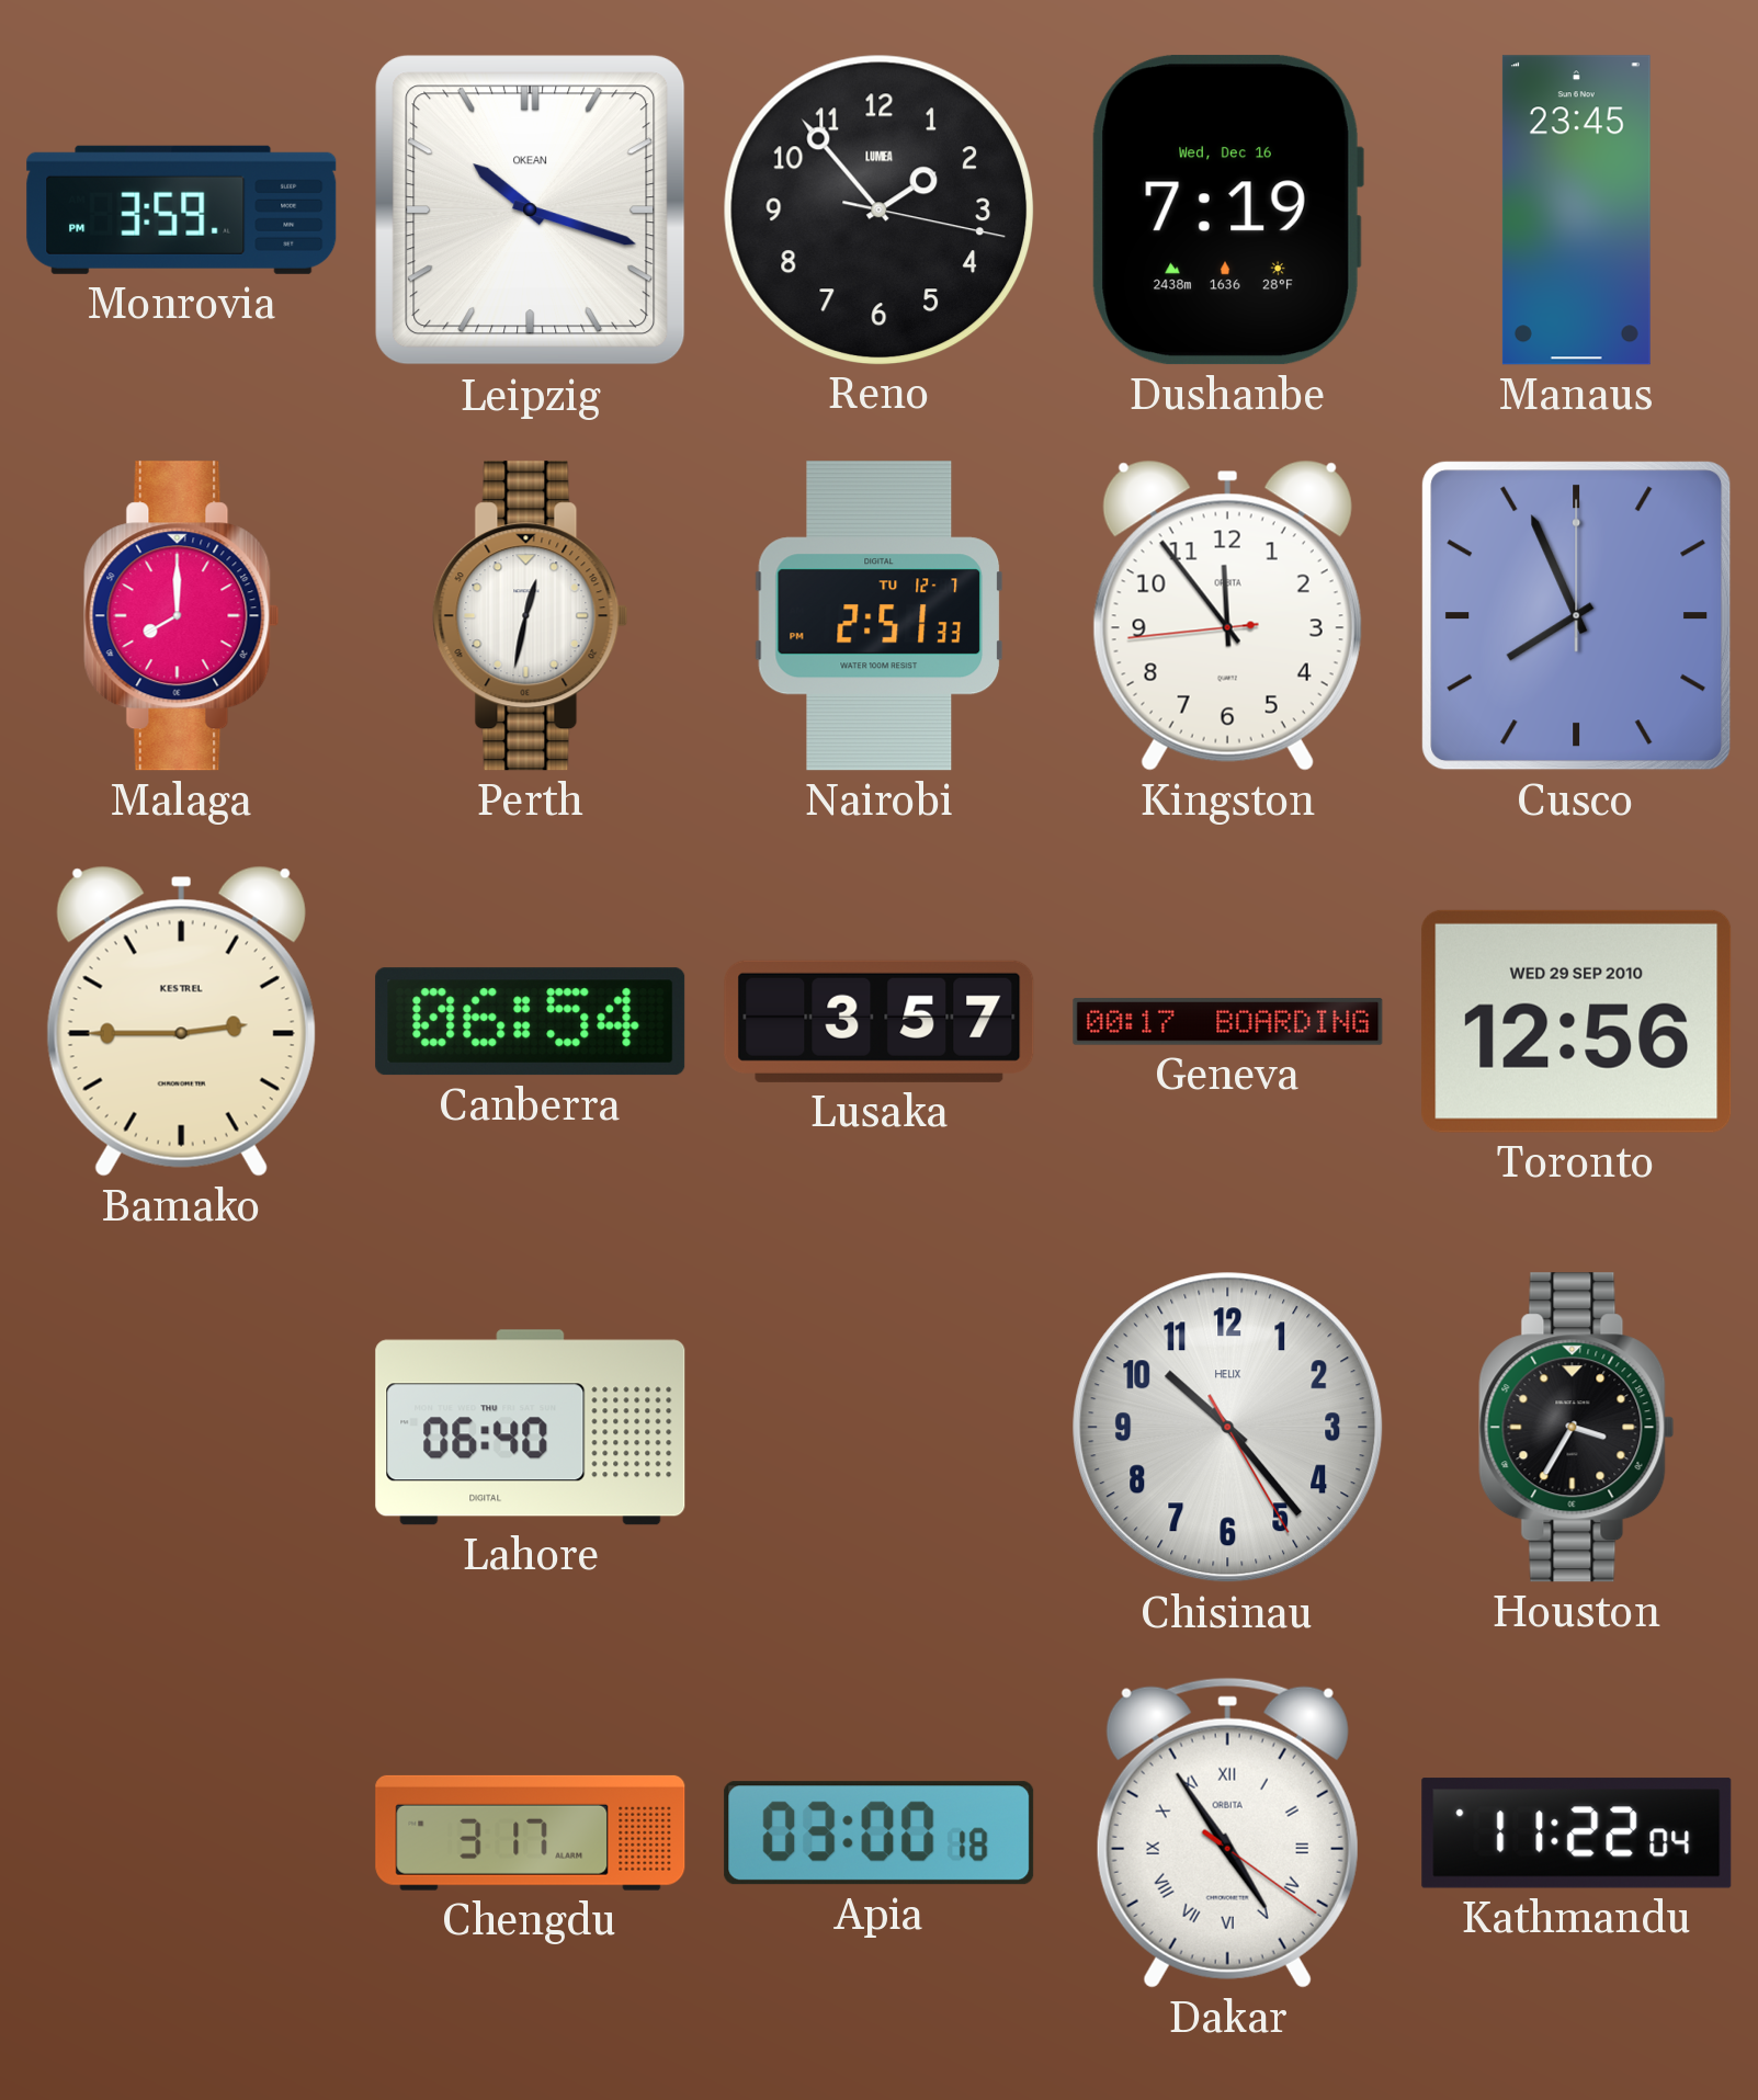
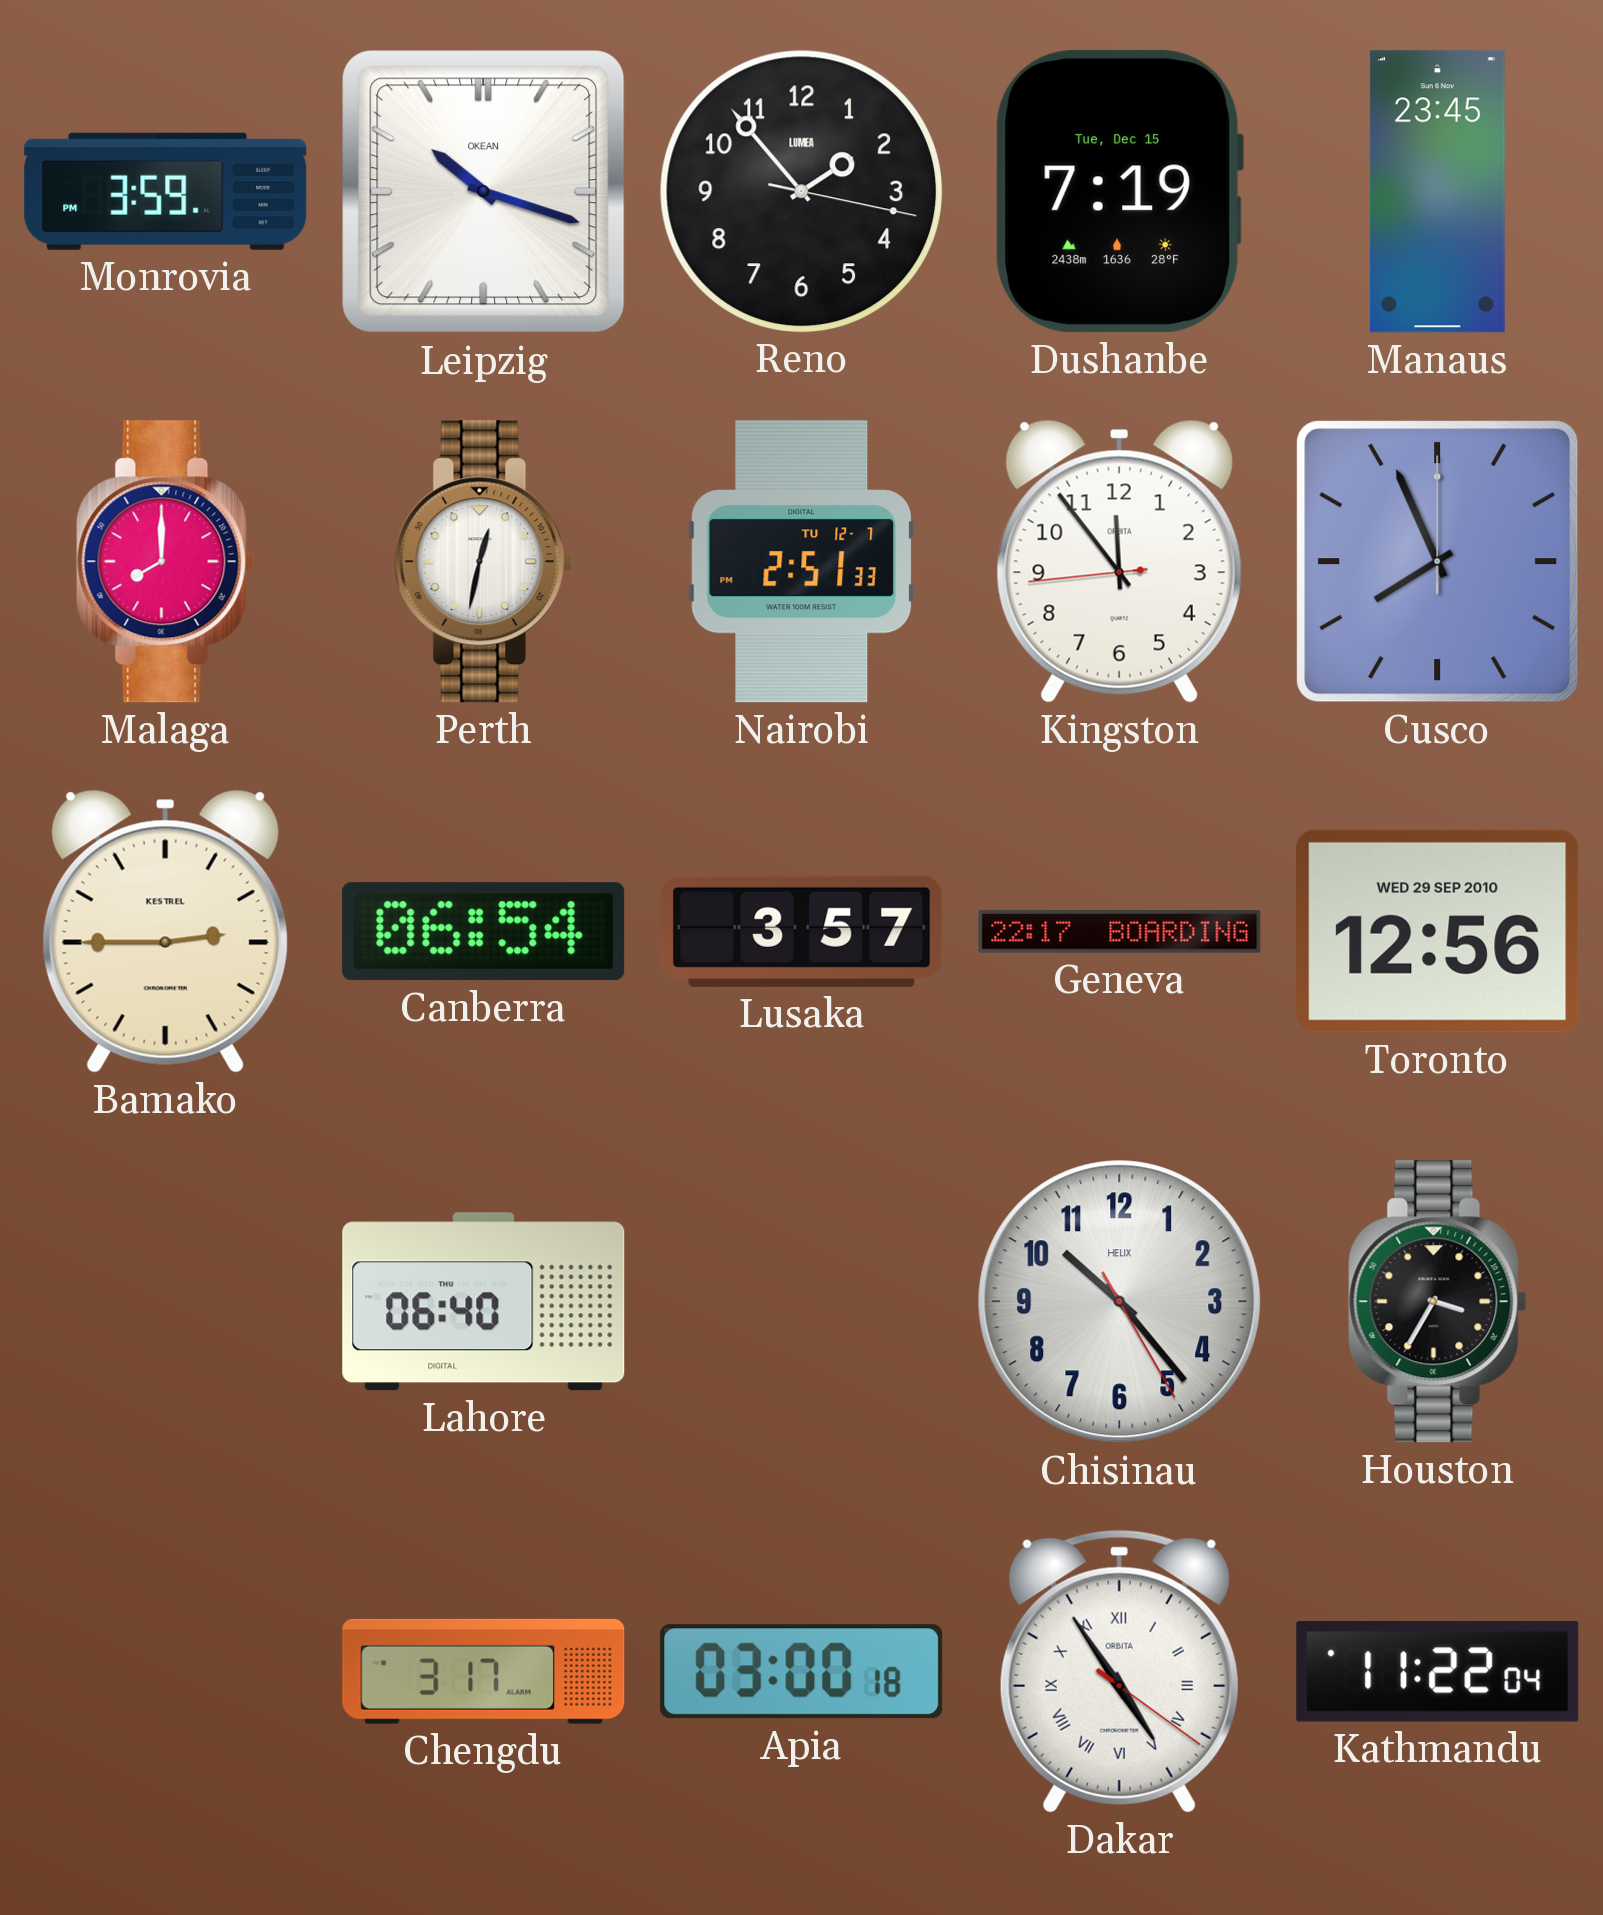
Dushanbe date: Wed, Dec 16 -> Tue, Dec 15
Geneva: 00:17 -> 22:17
